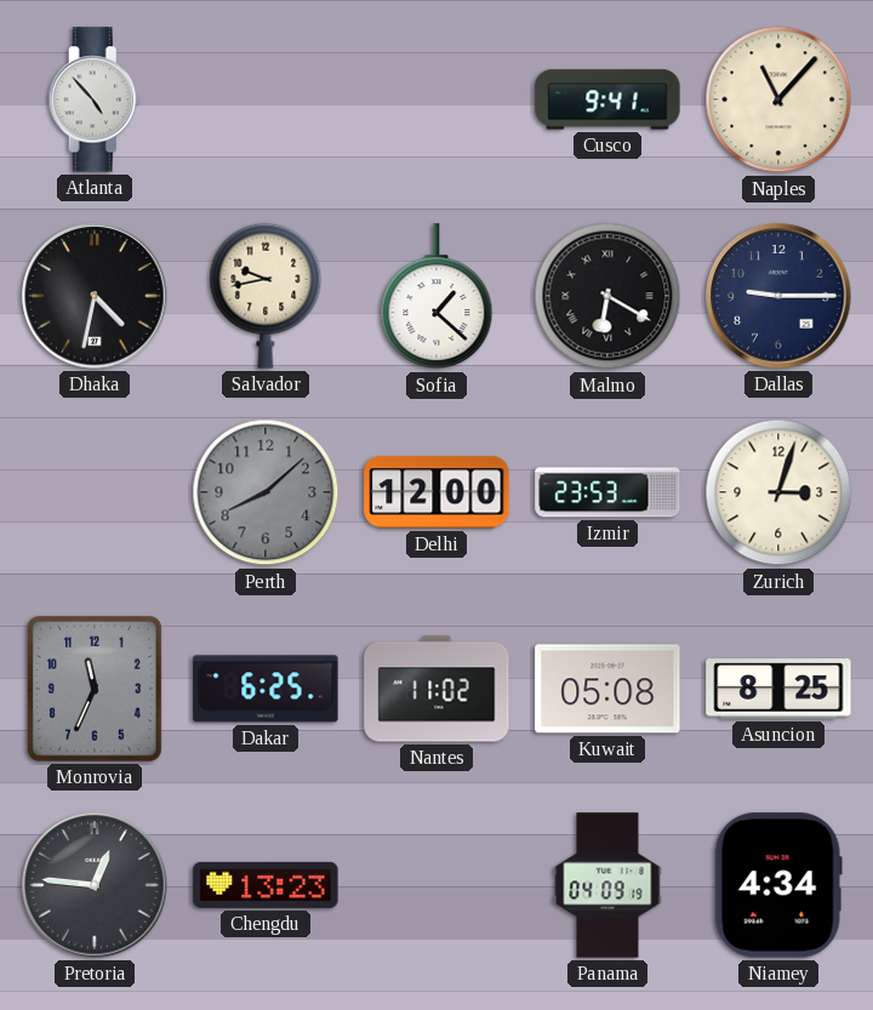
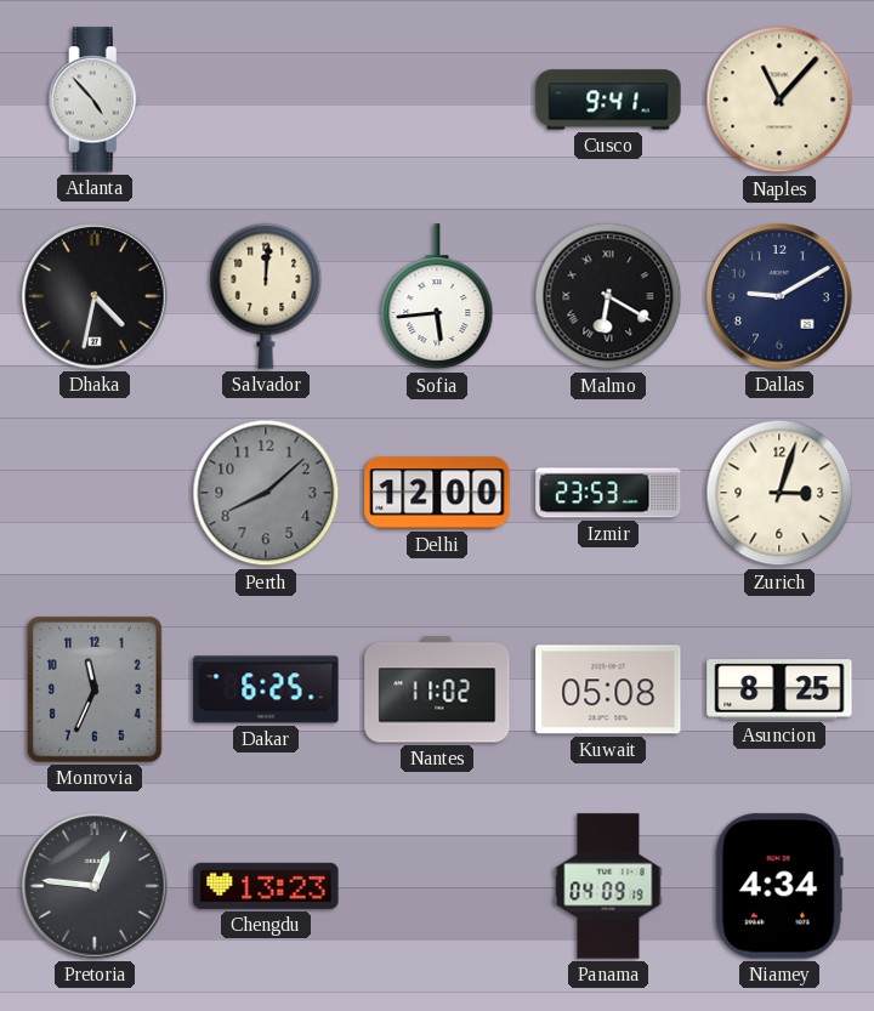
Salvador: 9:43 -> 12:01
Sofia: 1:22 -> 5:44
Dallas: 9:15 -> 9:10
